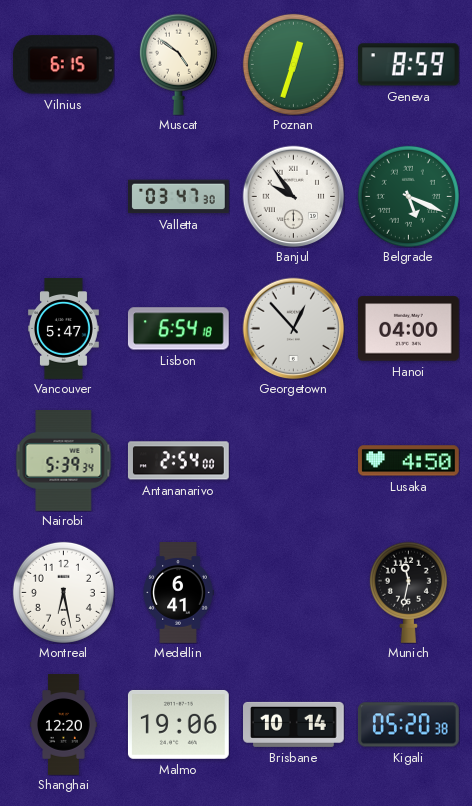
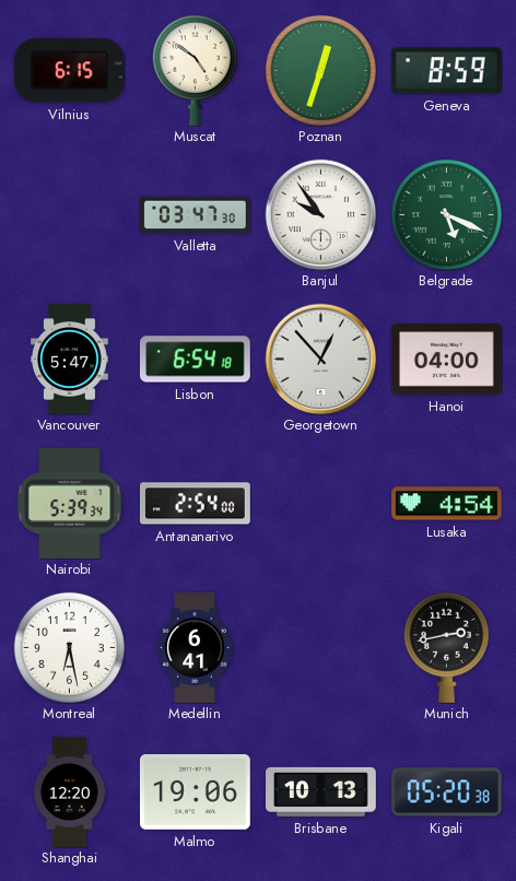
Lusaka: 4:50 -> 4:54
Munich: 11:32 -> 2:43
Brisbane: 10:14 -> 10:13
